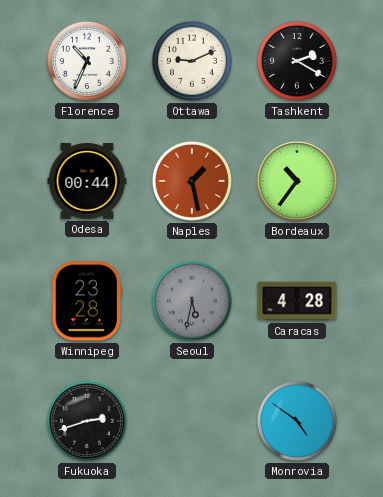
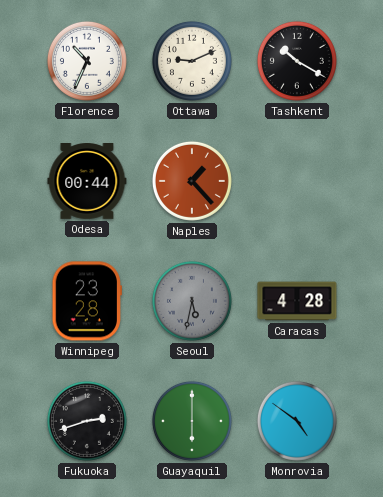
Tashkent: 2:20 -> 10:20
Naples: 1:28 -> 1:23
Bordeaux: 10:36 -> none
Guayaquil: none -> 6:00
